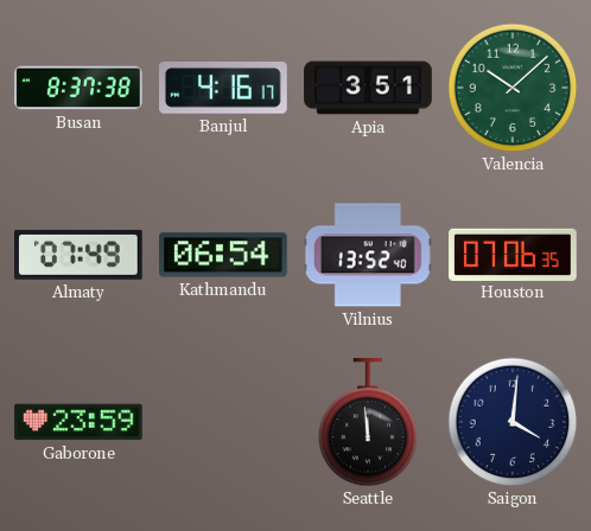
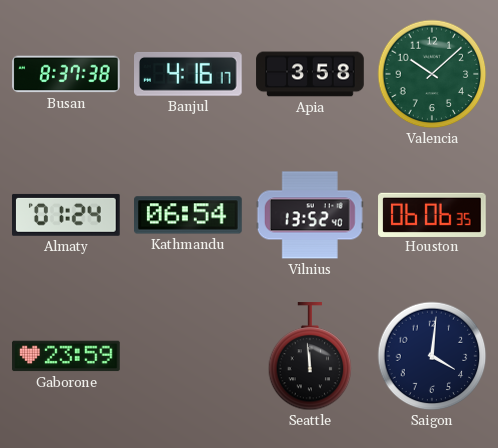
Apia: 3:51 -> 3:58
Almaty: 07:49 -> 01:24
Houston: 07:06 -> 06:06
